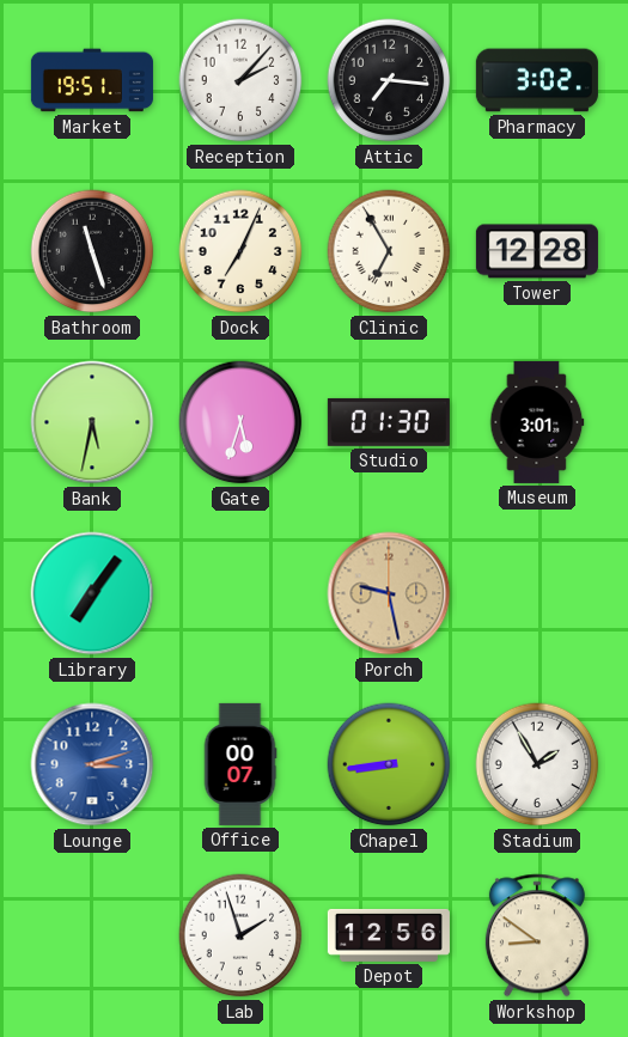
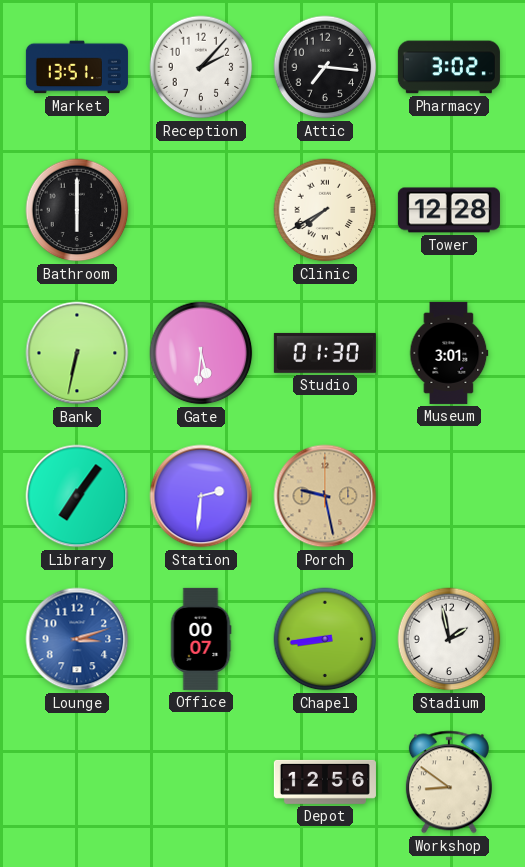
Market: 19:51 -> 13:51
Bathroom: 11:27 -> 6:00
Dock: 7:04 -> none
Clinic: 6:55 -> 7:40
Bank: 5:32 -> 6:32
Gate: 5:33 -> 5:31
Station: none -> 2:31
Stadium: 1:55 -> 1:58
Lab: 1:57 -> none
